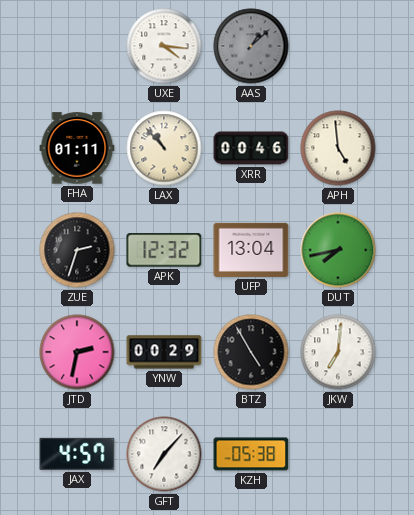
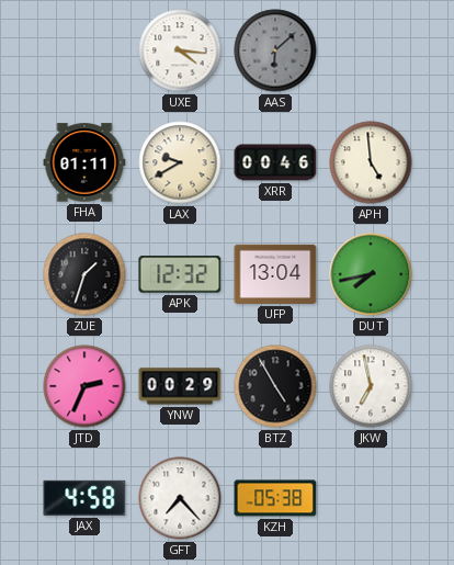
AAS: 1:08 -> 6:08
LAX: 10:53 -> 9:40
ZUE: 2:33 -> 1:33
JTD: 2:32 -> 2:34
JKW: 7:01 -> 6:58
JAX: 4:57 -> 4:58
GFT: 7:07 -> 7:23
